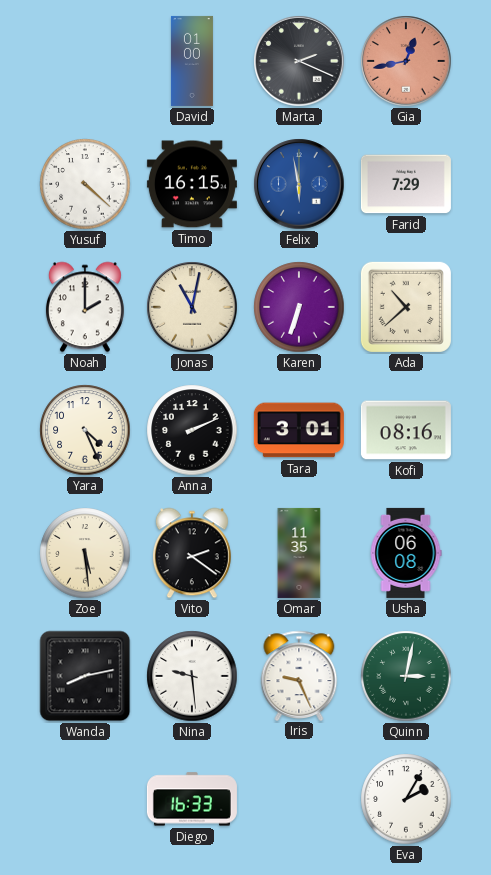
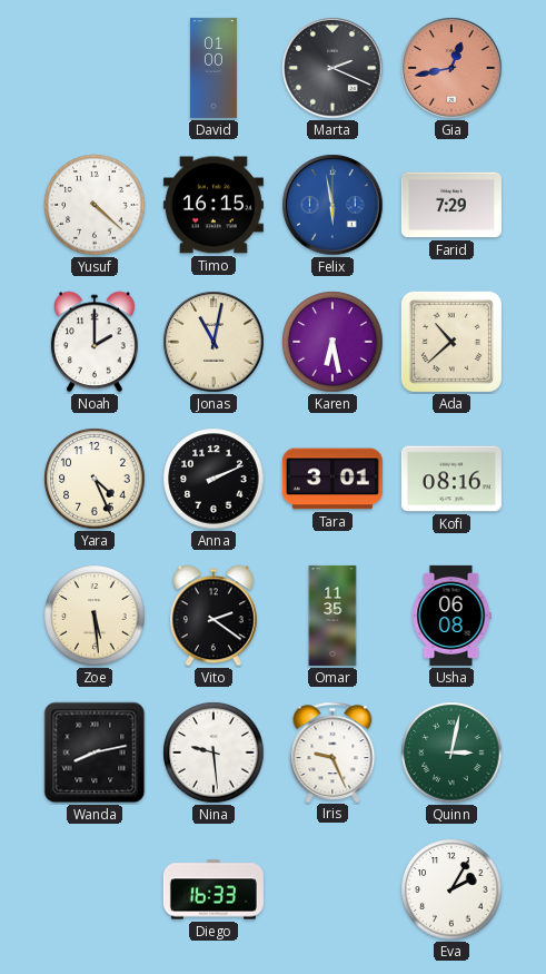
Karen: 6:33 -> 6:28
